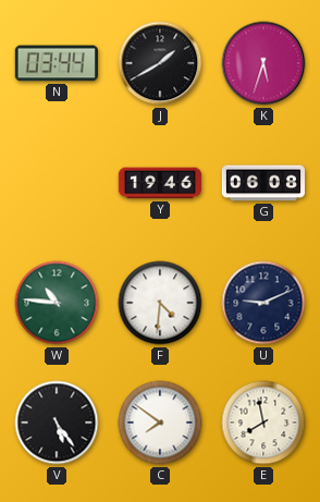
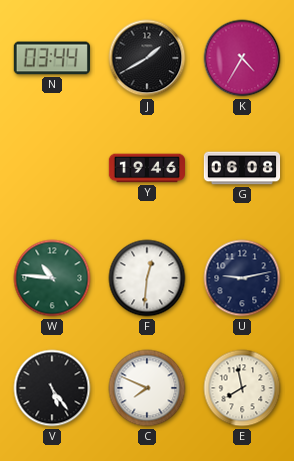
K: 5:33 -> 4:35
F: 4:31 -> 12:31
U: 9:11 -> 9:13
C: 7:51 -> 7:49
